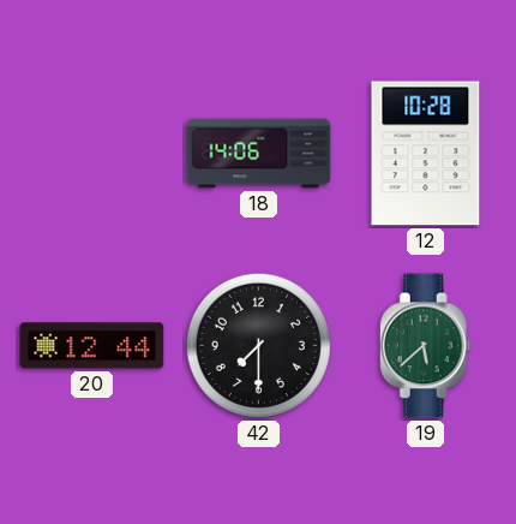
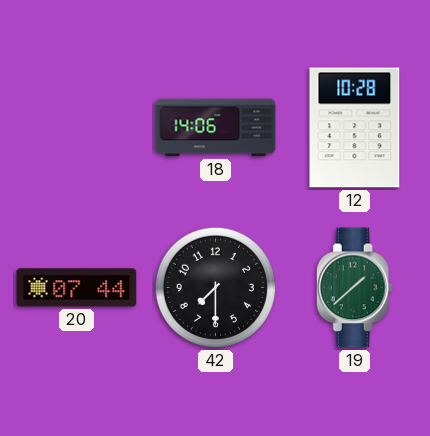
20: 12:44 -> 07:44
19: 5:38 -> 1:38
